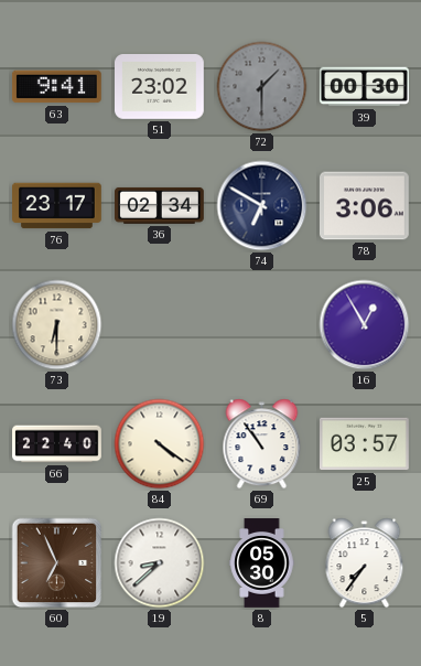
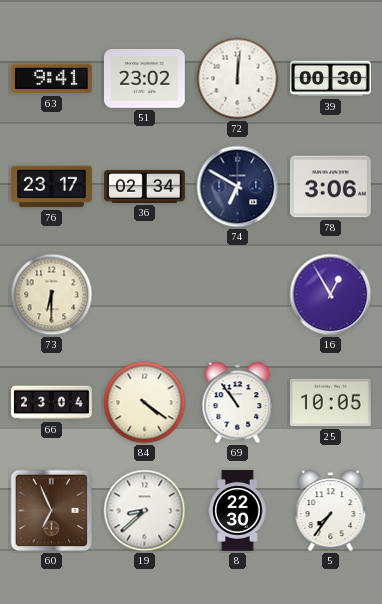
72: 1:30 -> 12:01
72 dial: grey -> white
66: 22:40 -> 23:04
25: 03:57 -> 10:05
8: 05:30 -> 22:30
